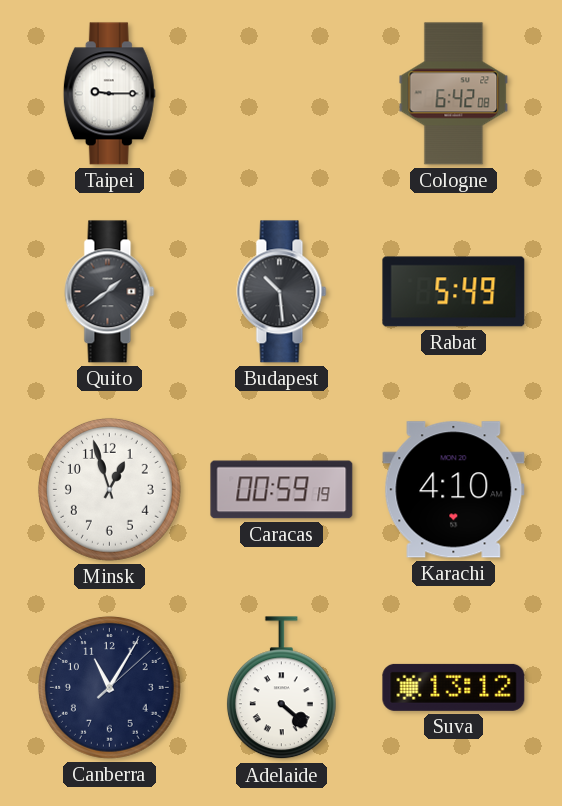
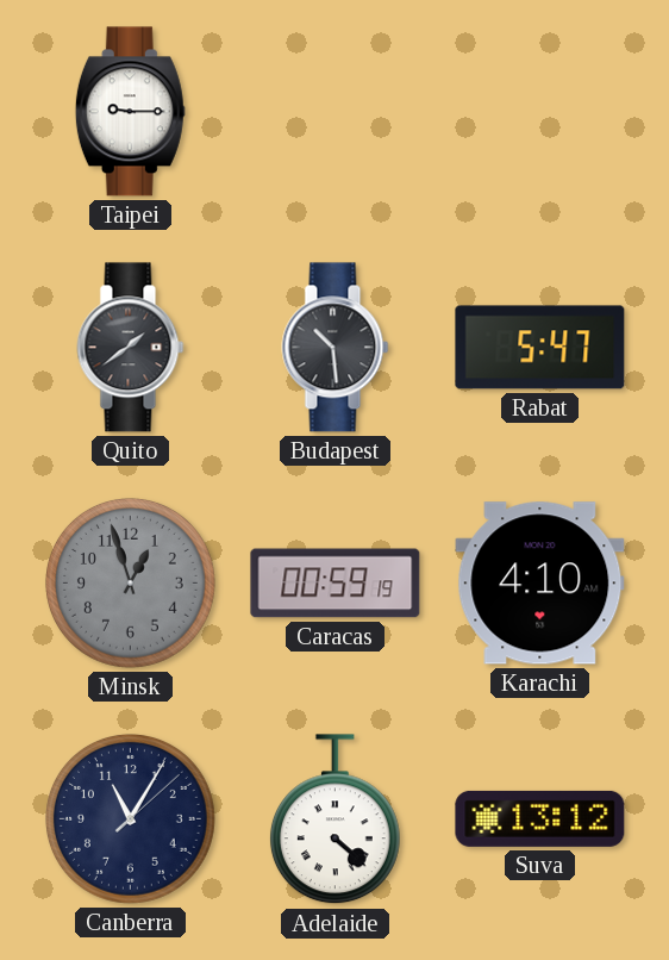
Cologne: 6:42 -> none
Rabat: 5:49 -> 5:47
Minsk dial: white -> grey
